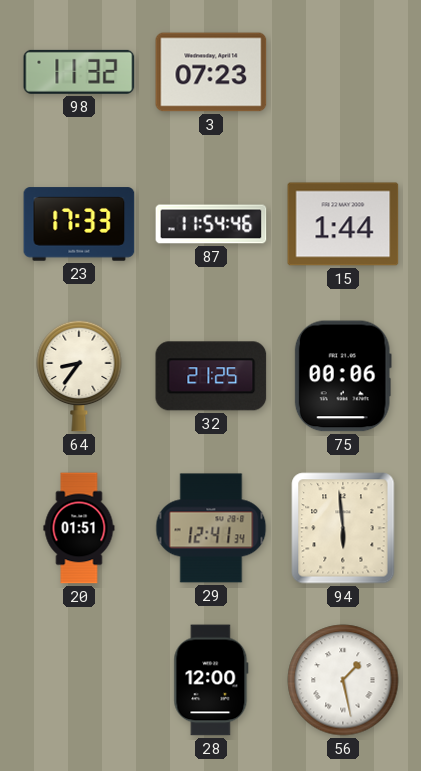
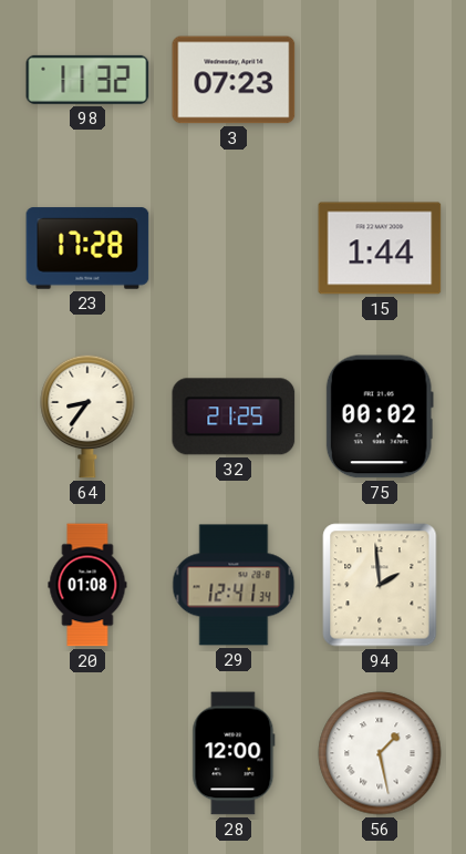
23: 17:33 -> 17:28
87: 11:54 -> none
75: 00:06 -> 00:02
20: 01:51 -> 01:08
94: 5:59 -> 1:59
